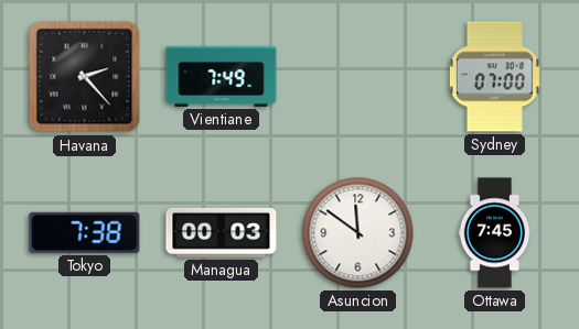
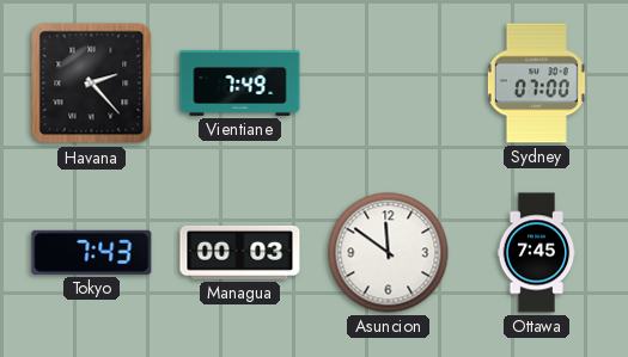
Tokyo: 7:38 -> 7:43
